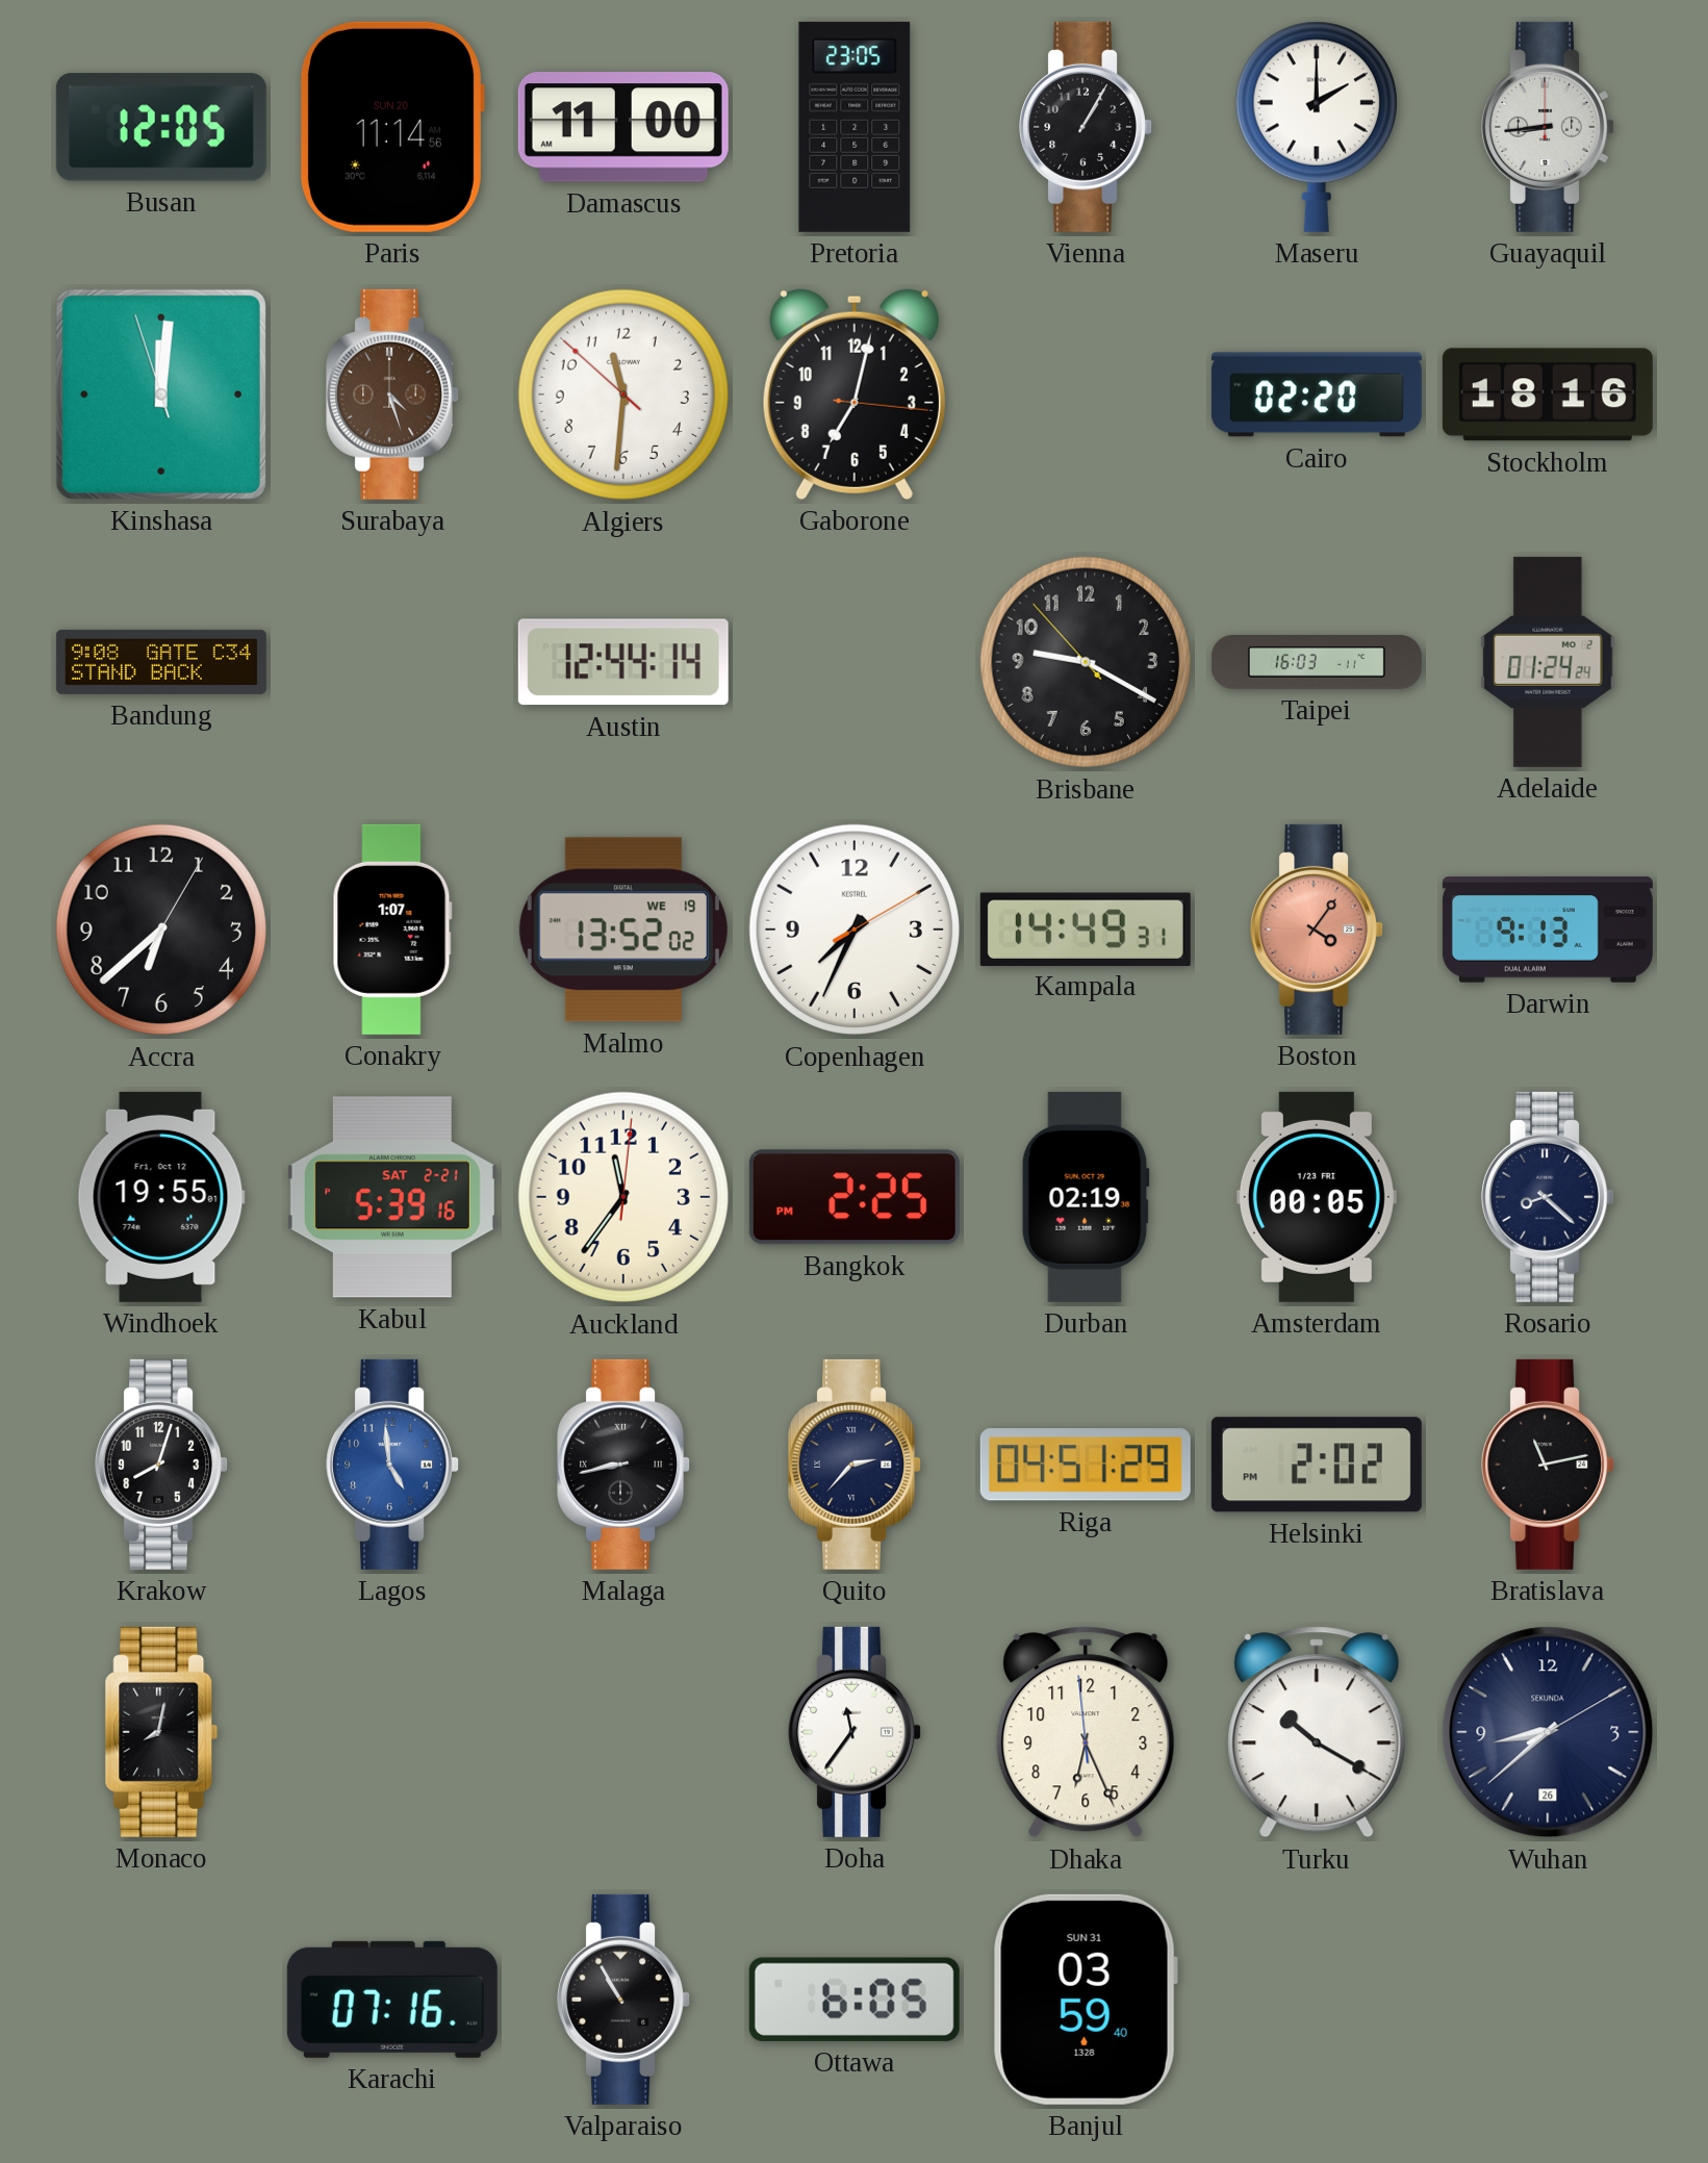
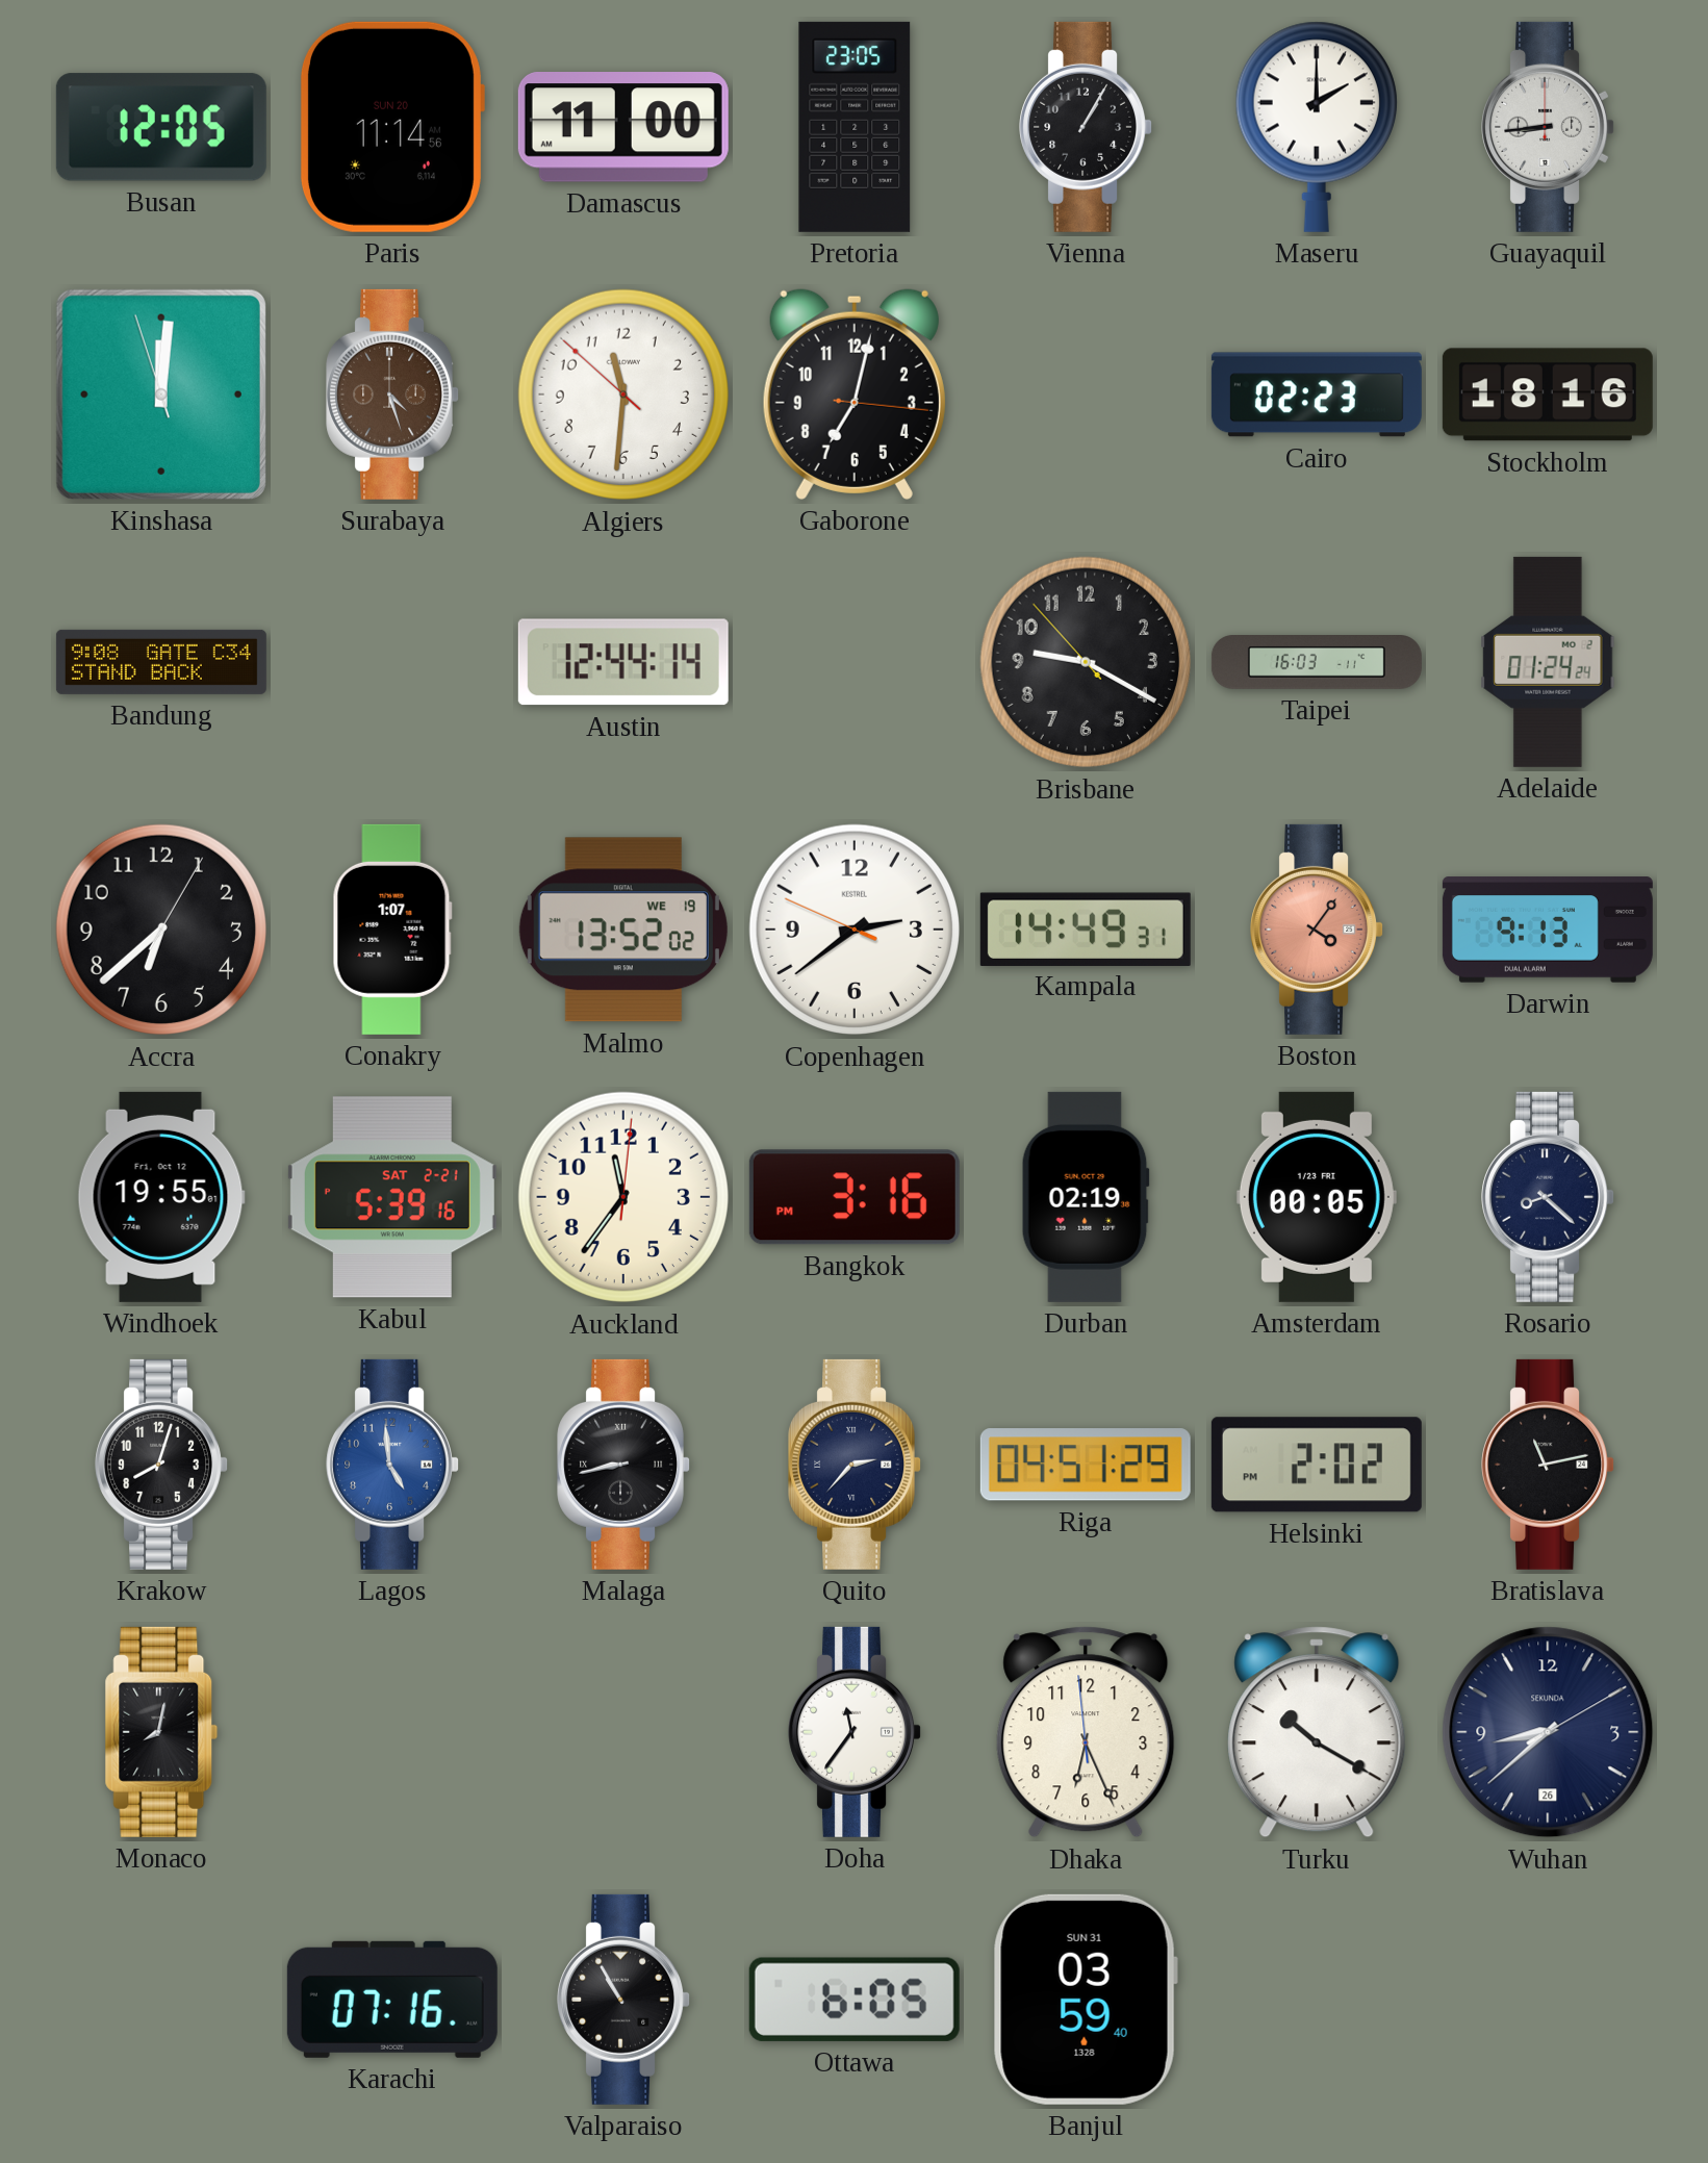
Cairo: 02:20 -> 02:23
Copenhagen: 7:34 -> 2:38
Bangkok: 2:25 -> 3:16
